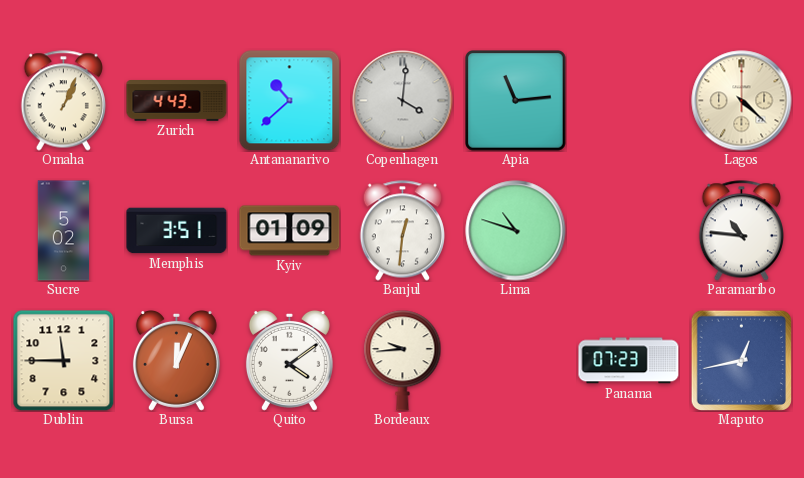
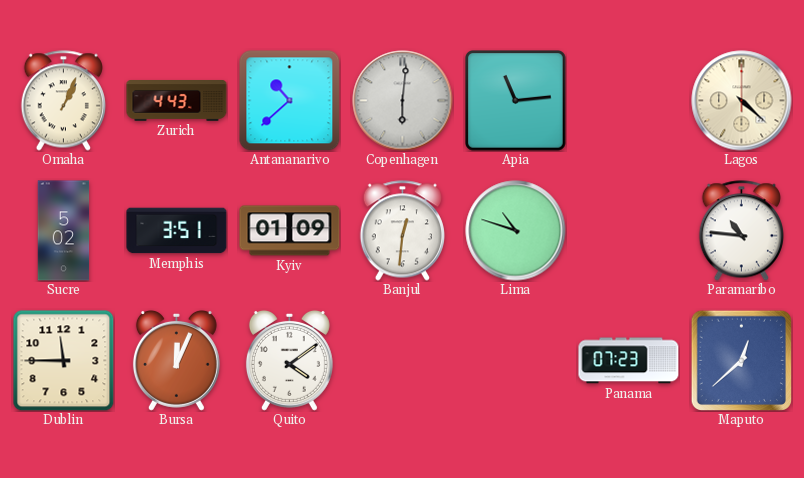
Copenhagen: 4:01 -> 6:01
Bordeaux: 9:44 -> none
Maputo: 12:43 -> 12:38
